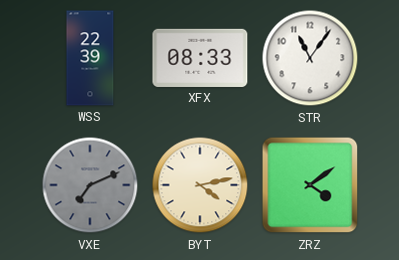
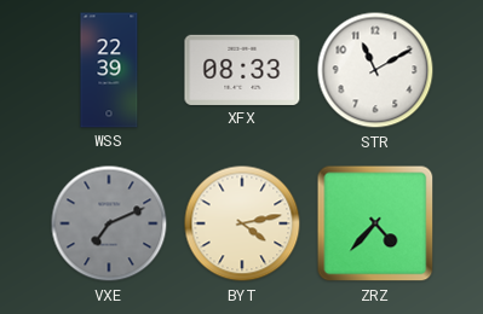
STR: 11:06 -> 11:10
ZRZ: 4:09 -> 4:37
